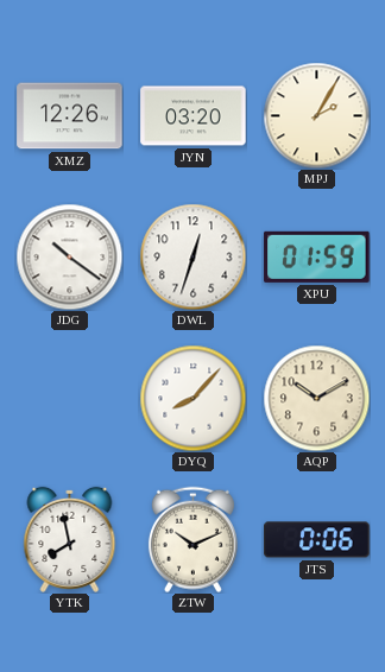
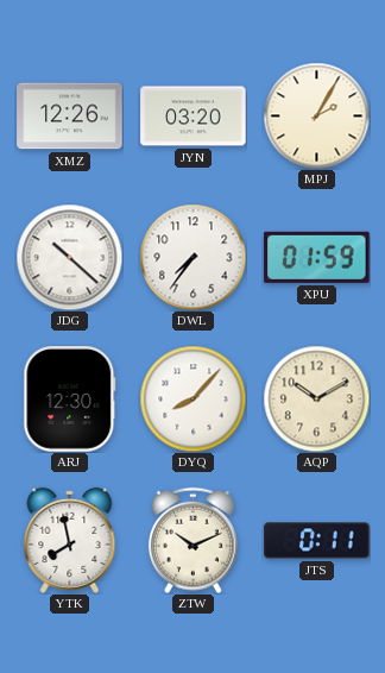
JDG: 10:21 -> 10:22
DWL: 12:33 -> 7:36
ARJ: none -> 12:30
JTS: 0:06 -> 0:11
